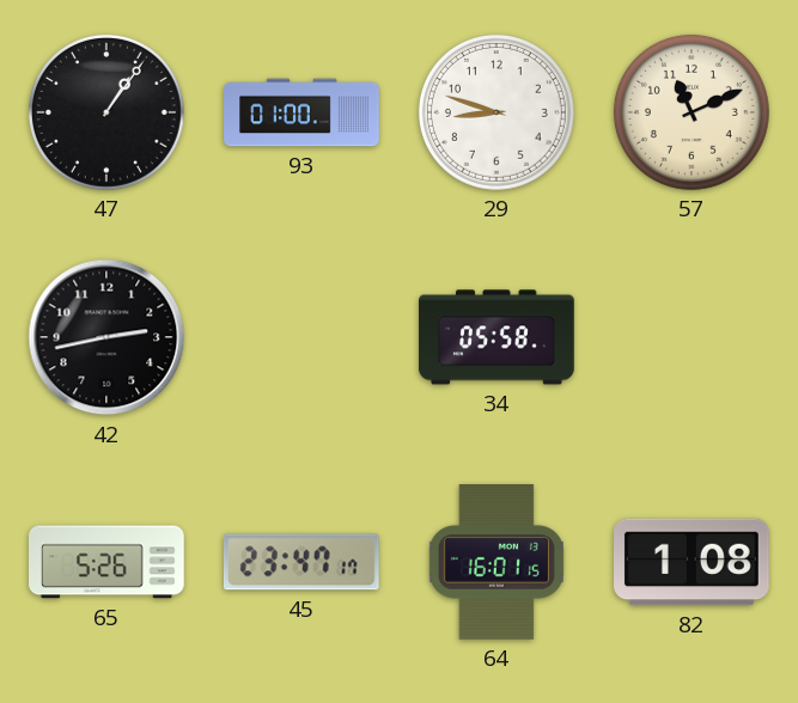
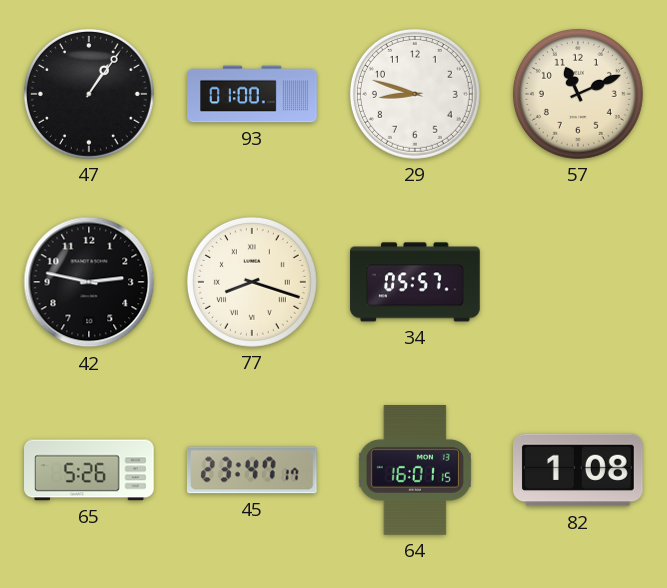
42: 2:43 -> 2:47
77: none -> 8:18
34: 05:58 -> 05:57
